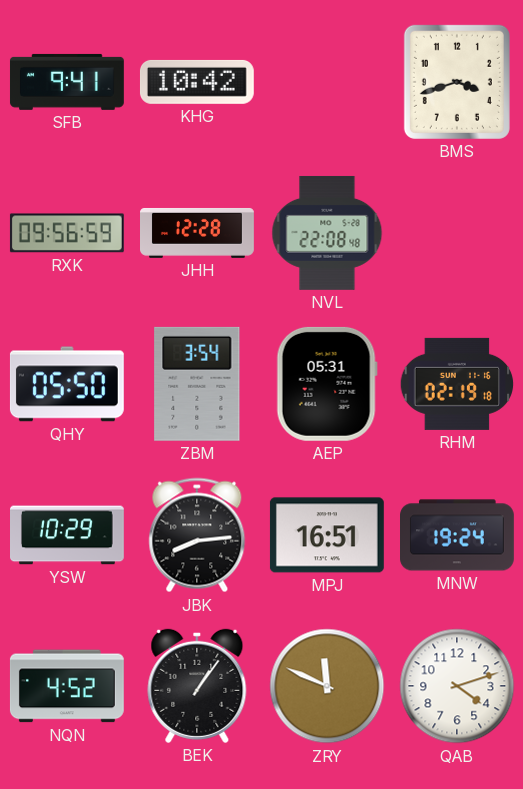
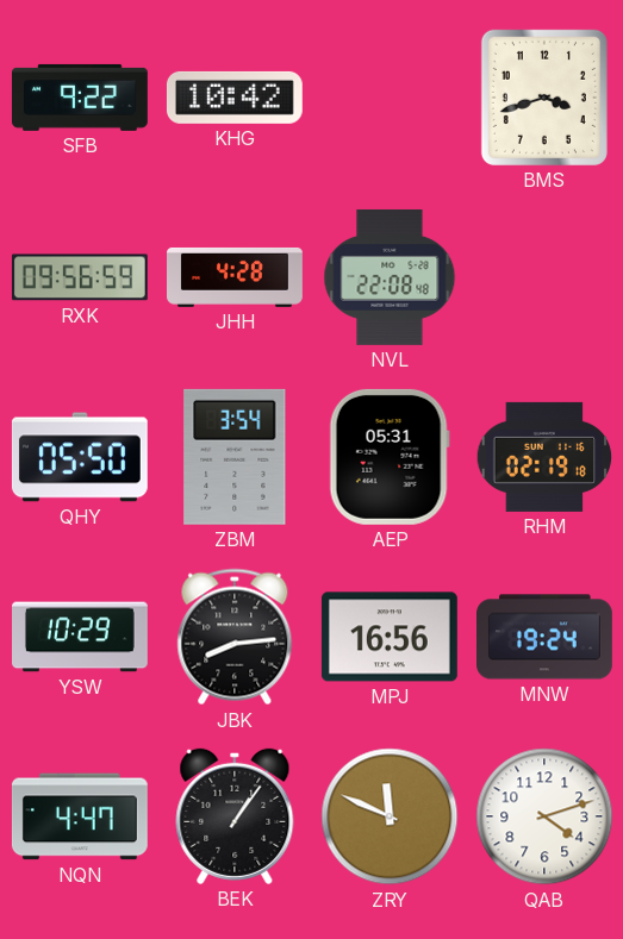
SFB: 9:41 -> 9:22
JHH: 12:28 -> 4:28
MPJ: 16:51 -> 16:56
NQN: 4:52 -> 4:47
